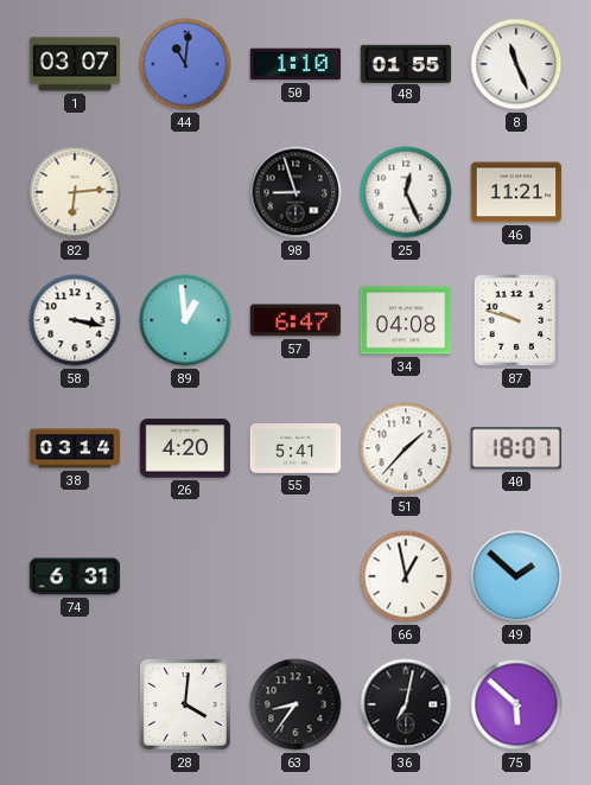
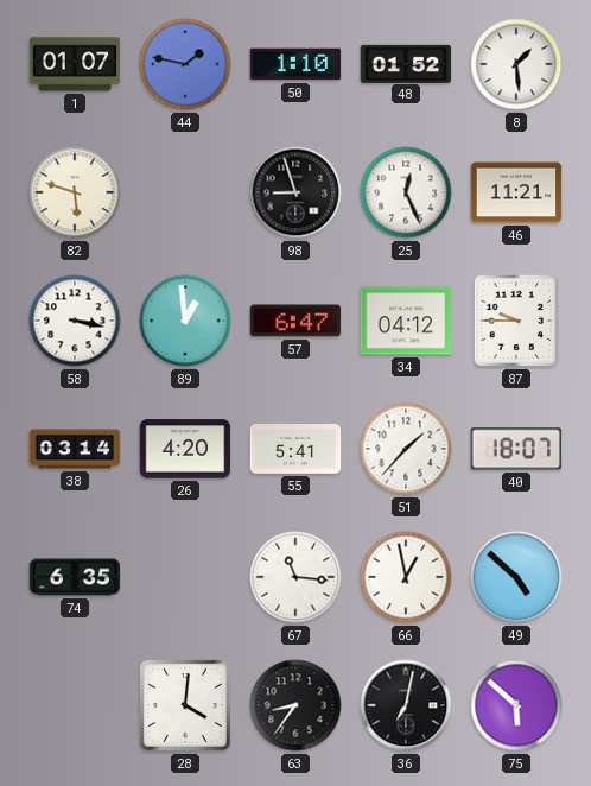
1: 03:07 -> 01:07
44: 11:01 -> 1:47
48: 01:55 -> 01:52
8: 11:26 -> 1:29
82: 6:14 -> 5:48
34: 04:08 -> 04:12
87: 9:48 -> 9:45
74: 6:31 -> 6:35
67: none -> 11:16
49: 1:52 -> 4:52
